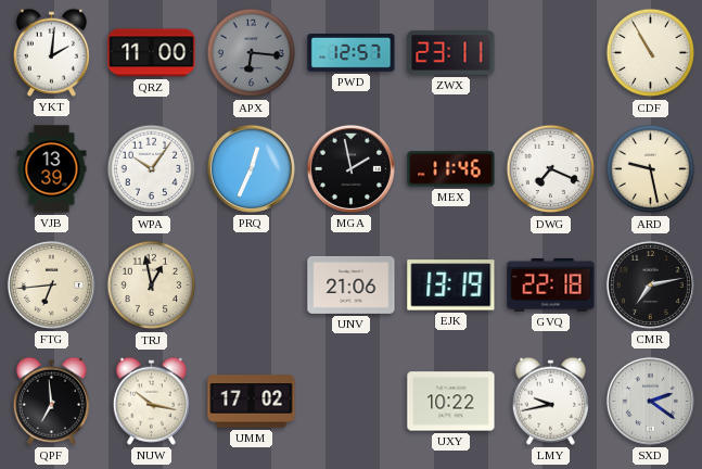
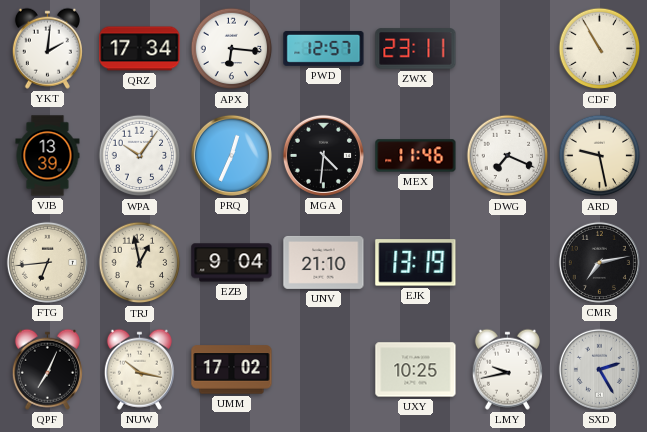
QRZ: 11:00 -> 17:34
APX dial: grey -> white
MGA: 1:58 -> 4:31
EZB: none -> 9:04
UNV: 21:06 -> 21:10
GVQ: 22:18 -> none
QPF: 6:59 -> 7:04
UXY: 10:22 -> 10:25
SXD: 2:21 -> 2:25
